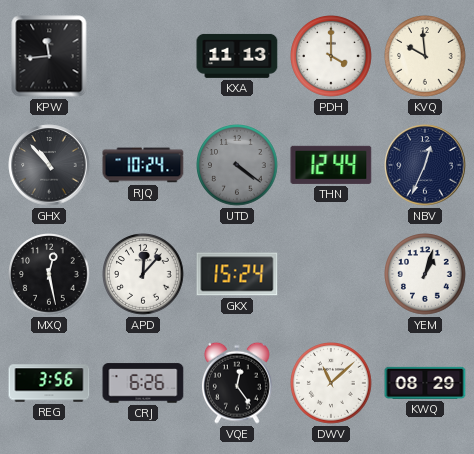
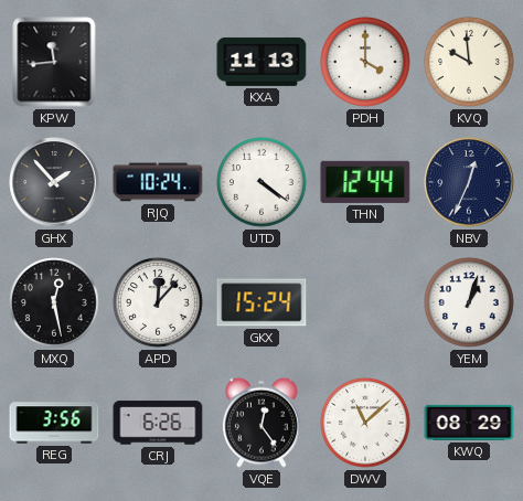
GHX: 10:53 -> 1:53
UTD dial: grey -> white
